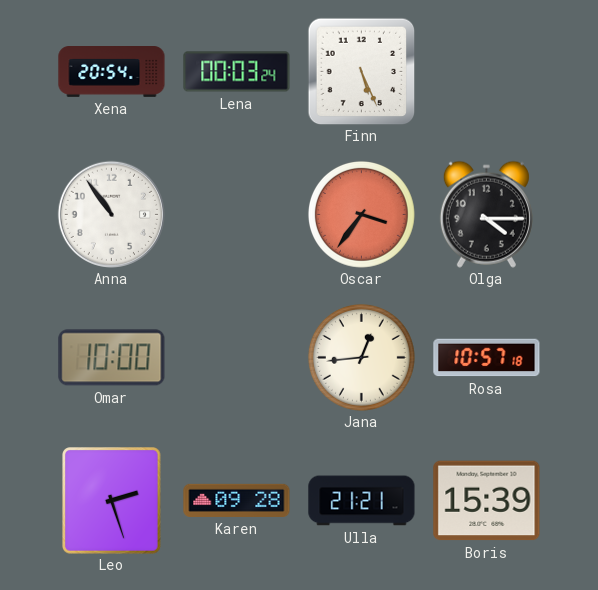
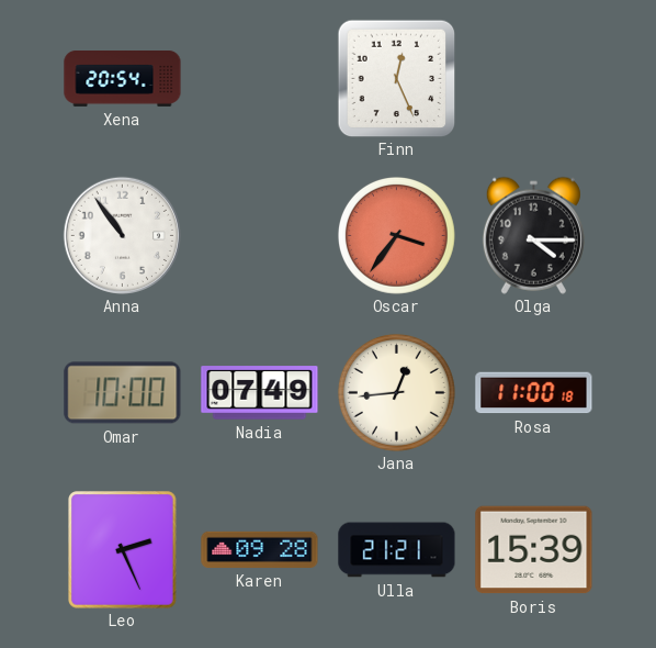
Lena: 00:03 -> none
Finn: 5:26 -> 12:26
Nadia: none -> 07:49
Rosa: 10:57 -> 11:00
Leo: 2:27 -> 2:26
